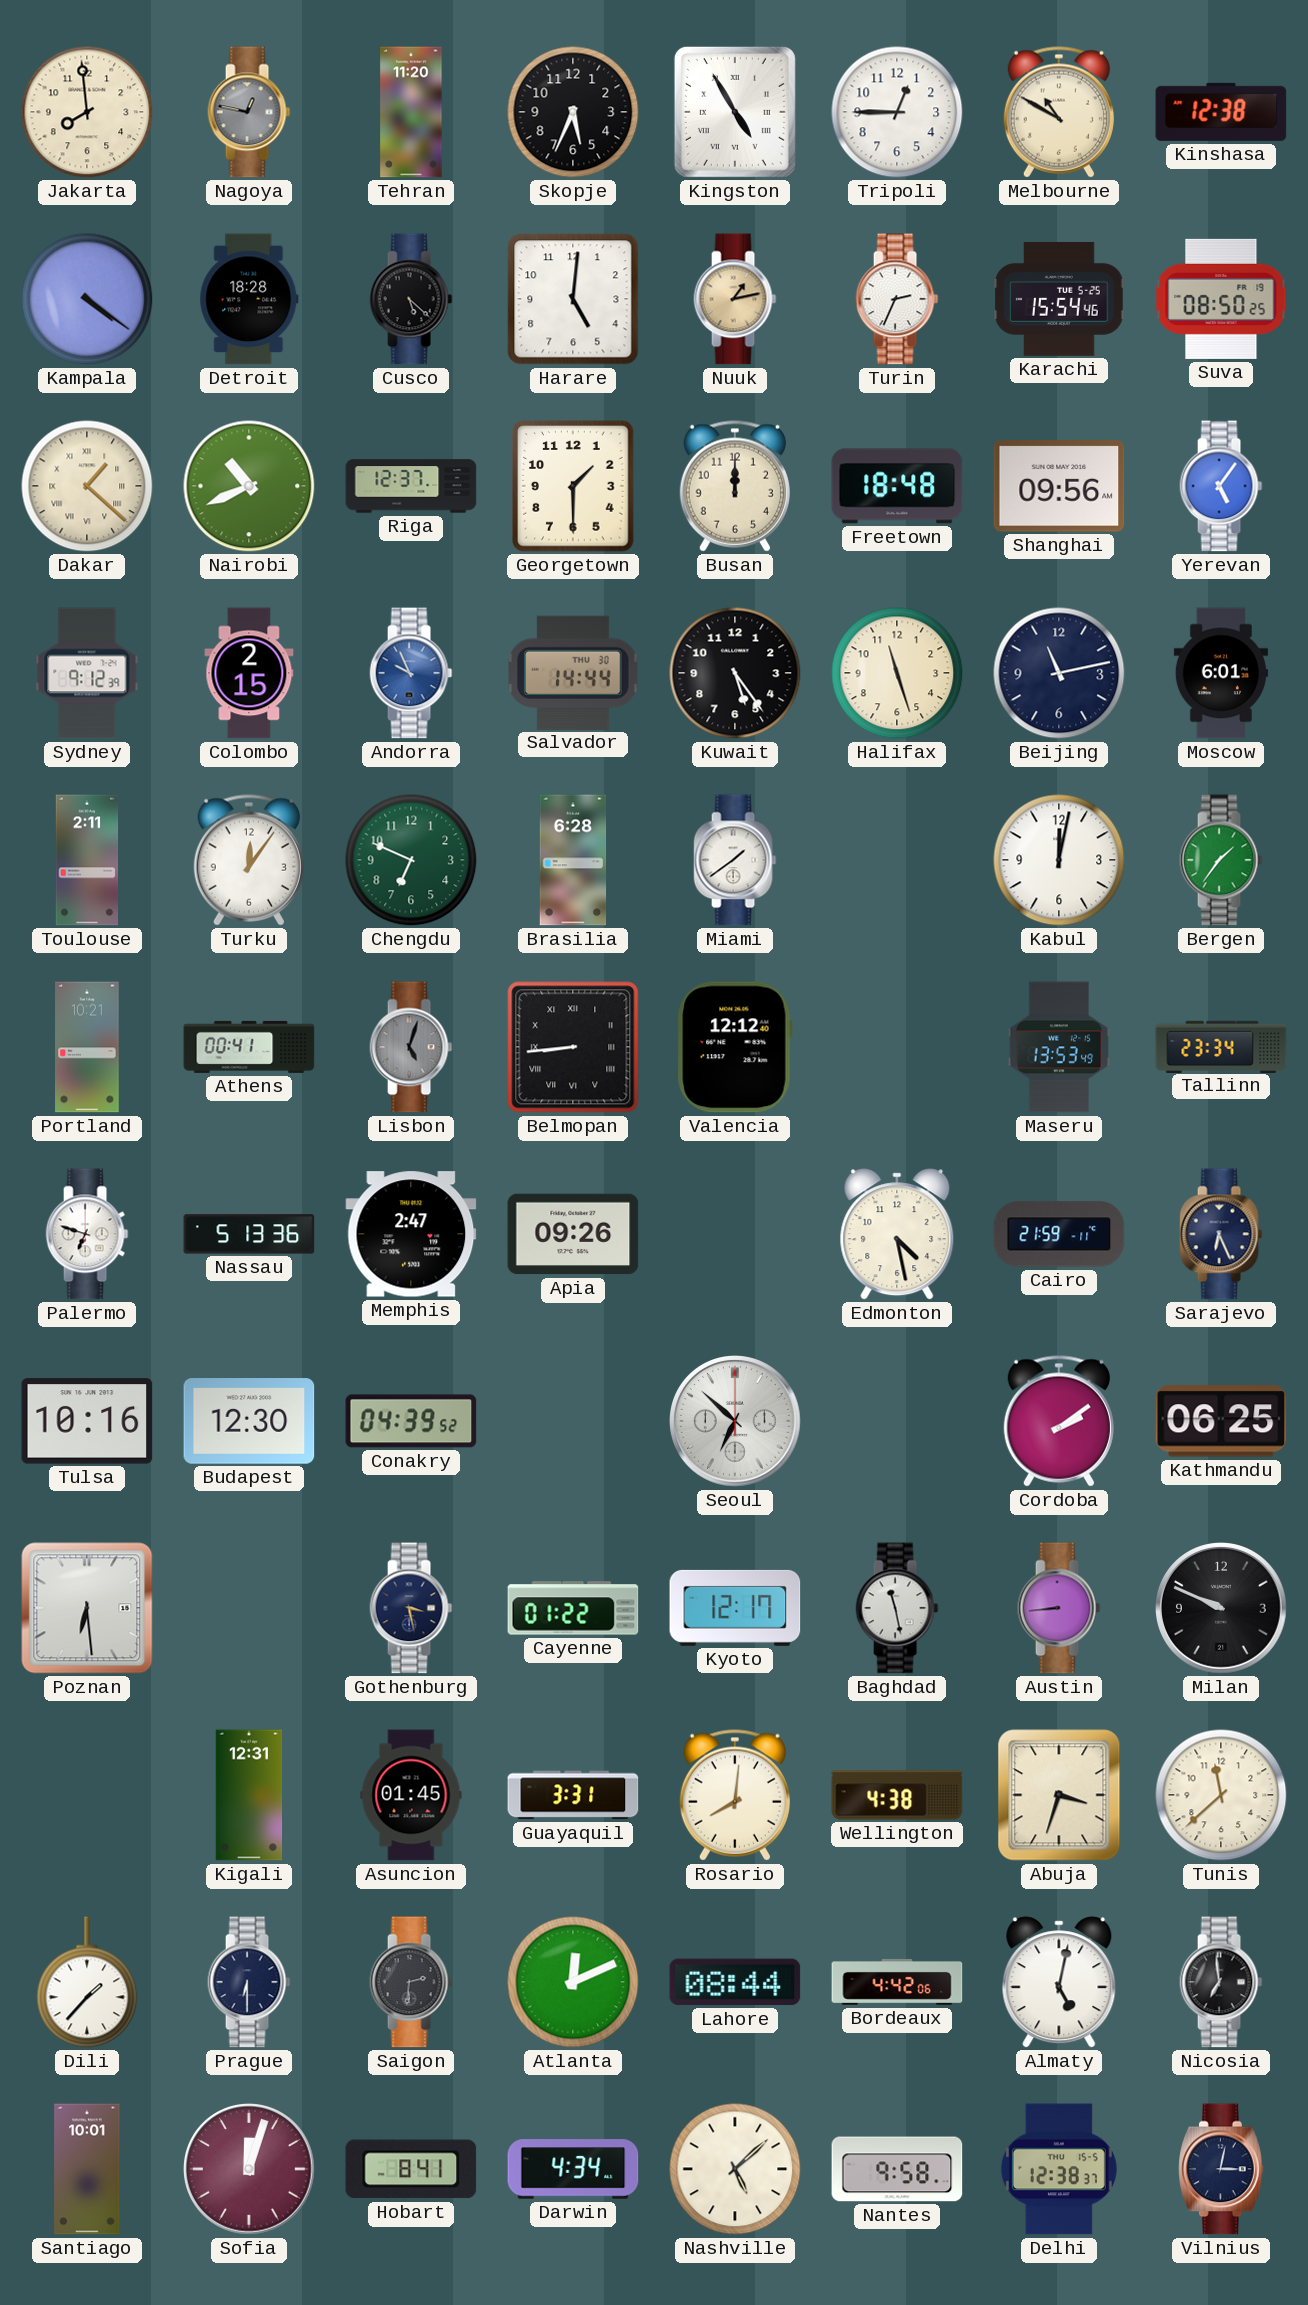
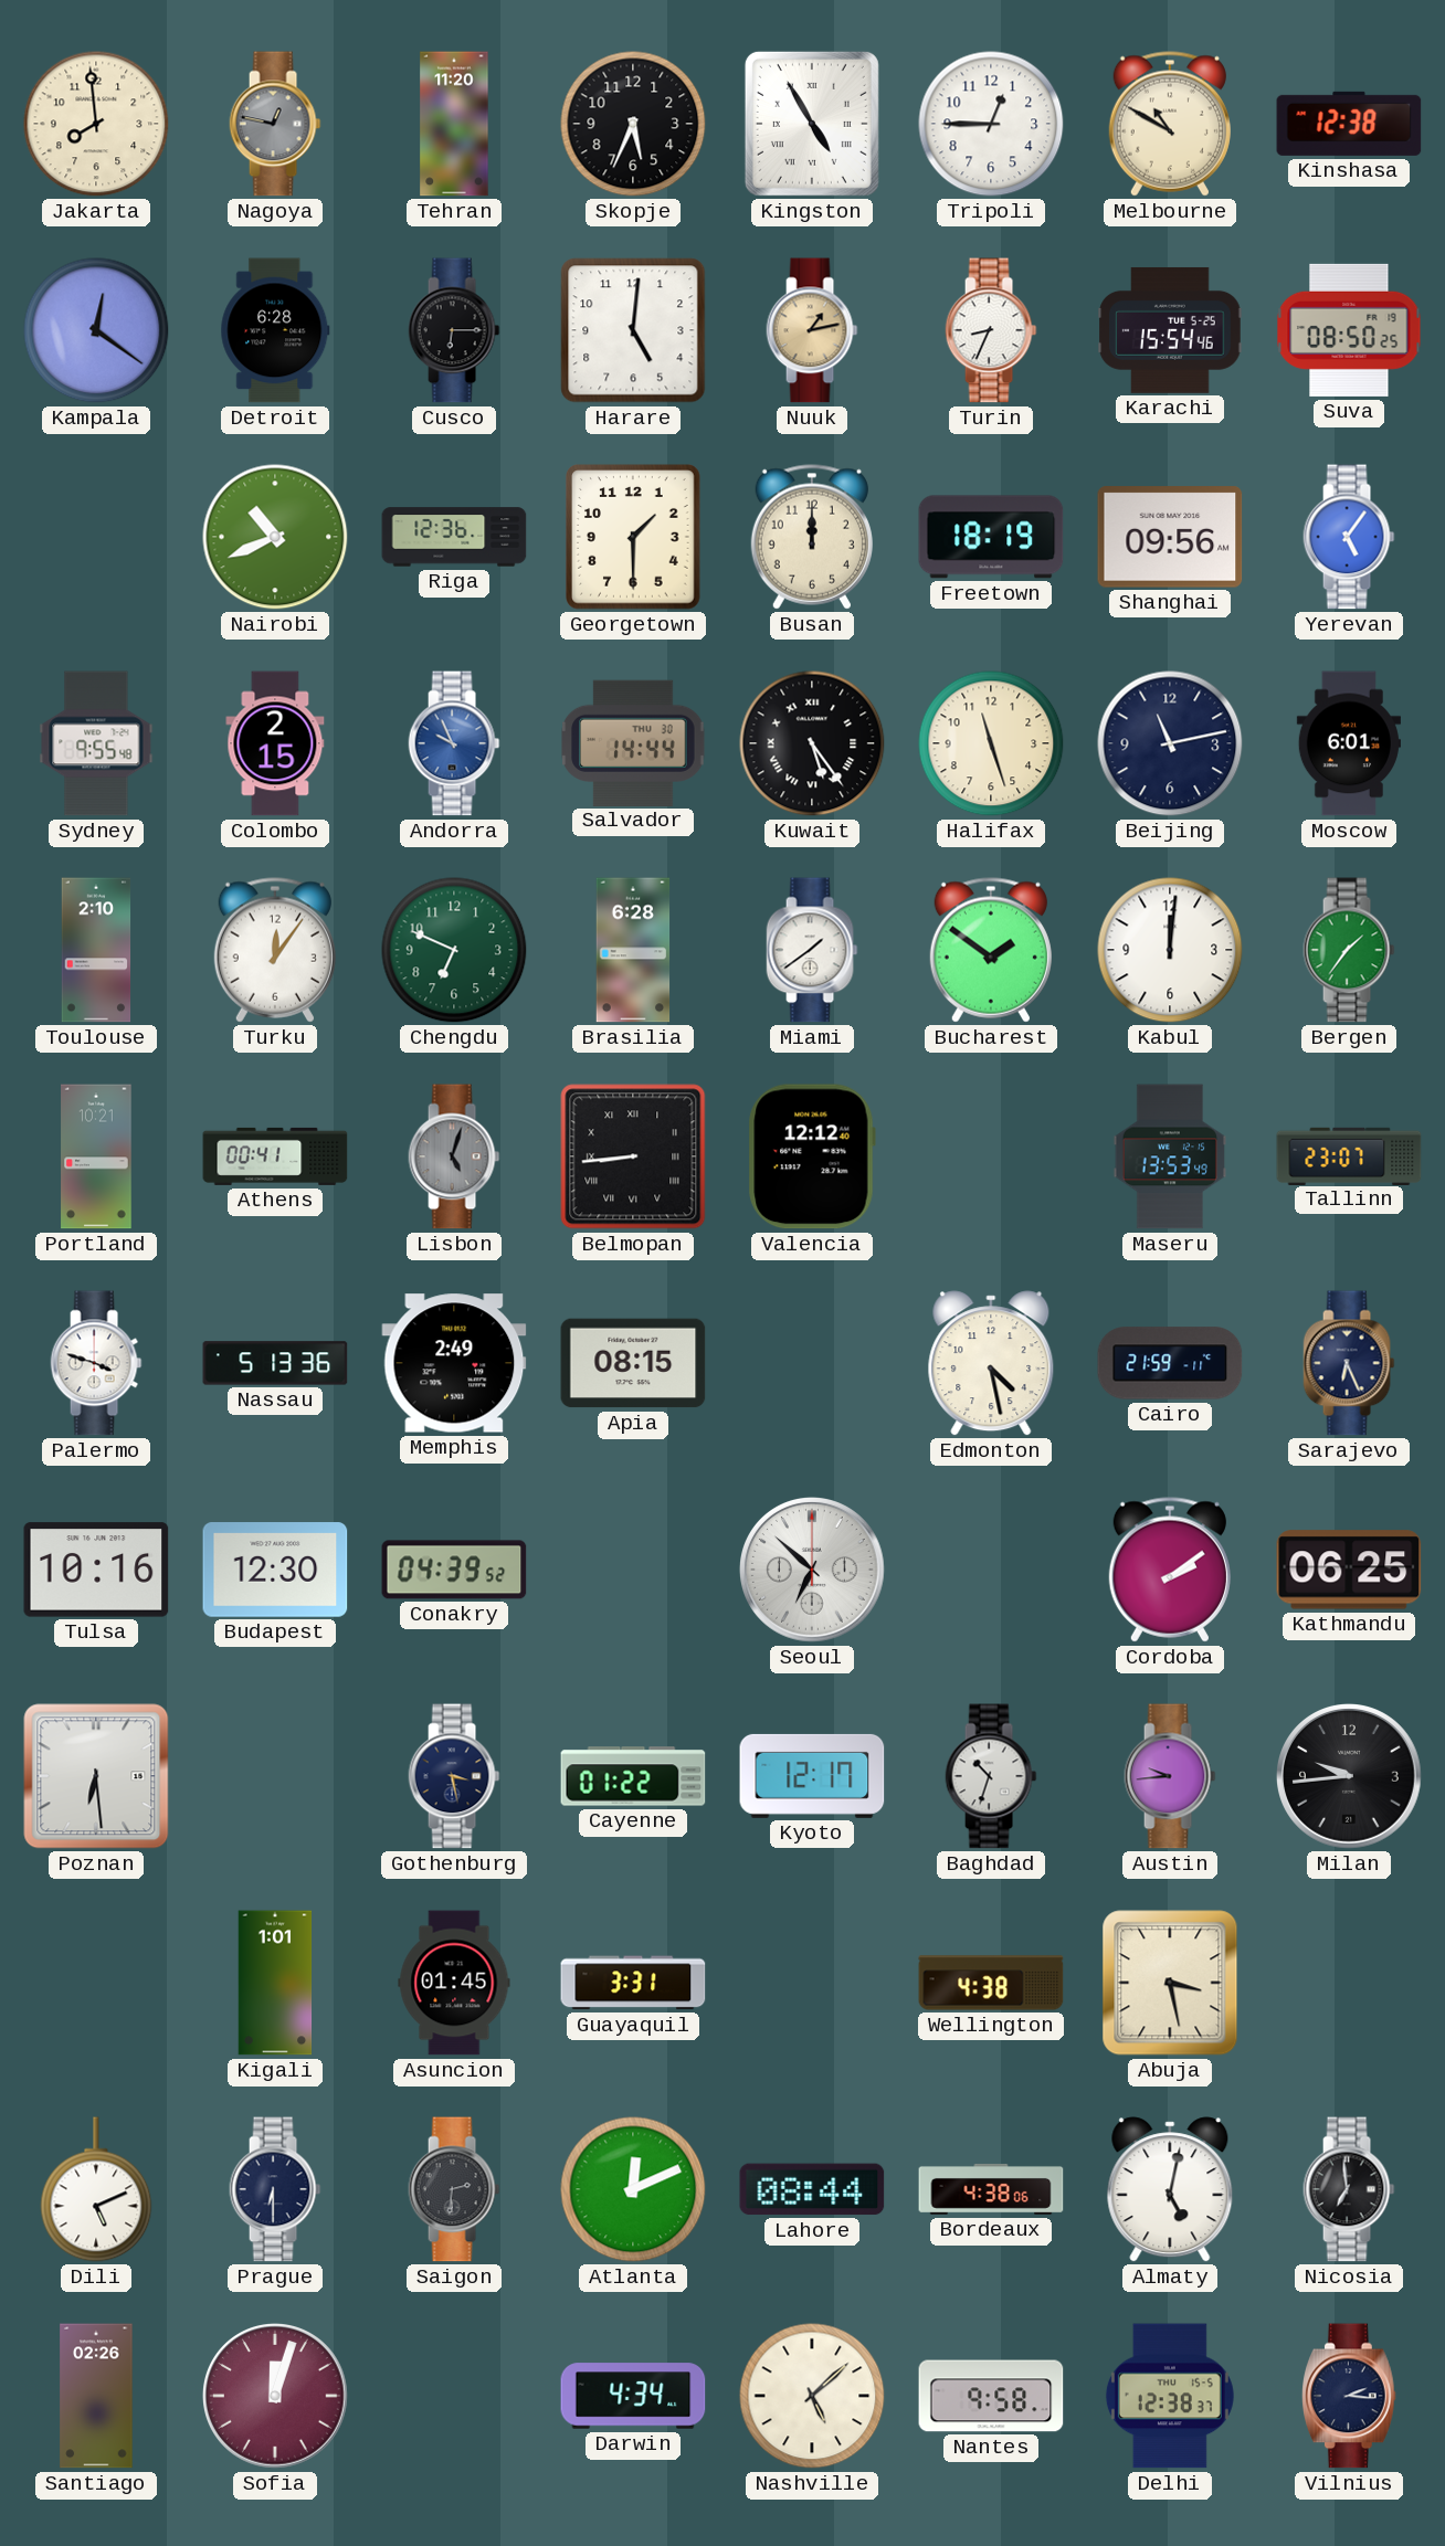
Kampala: 4:21 -> 12:21
Detroit: 18:28 -> 6:28
Cusco: 5:22 -> 6:15
Turin: 2:34 -> 8:34
Dakar: 1:22 -> none
Riga: 12:37 -> 12:36
Freetown: 18:48 -> 18:19
Sydney: 9:12 -> 9:55
Kuwait numerals: Arabic -> Roman
Toulouse: 2:11 -> 2:10
Bucharest: none -> 1:51
Kabul: 12:02 -> 12:01
Tallinn: 23:34 -> 23:07
Palermo: 6:48 -> 3:48
Memphis: 2:47 -> 2:49
Apia: 09:26 -> 08:15
Baghdad: 11:28 -> 10:33
Austin: 8:44 -> 9:44
Milan: 9:49 -> 9:44
Kigali: 12:31 -> 1:01
Rosario: 8:01 -> none
Abuja: 3:33 -> 3:28
Tunis: 11:38 -> none
Dili: 1:37 -> 5:11
Bordeaux: 4:42 -> 4:38
Santiago: 10:01 -> 02:26
Hobart: 8:41 -> none
Vilnius: 3:02 -> 2:16
